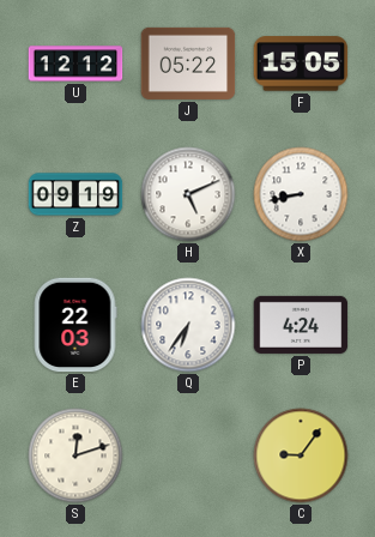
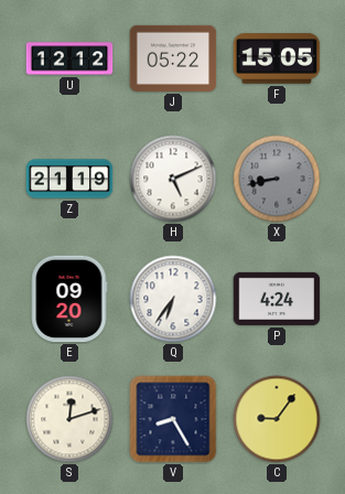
Z: 09:19 -> 21:19
X dial: white -> grey
E: 22:03 -> 09:20
V: none -> 8:25
